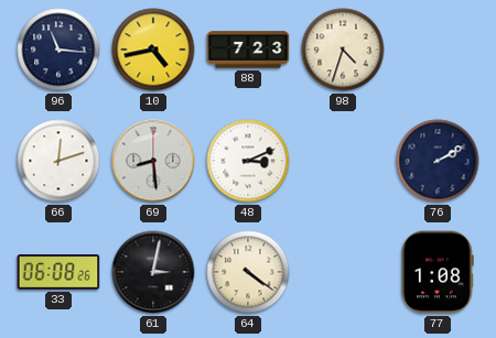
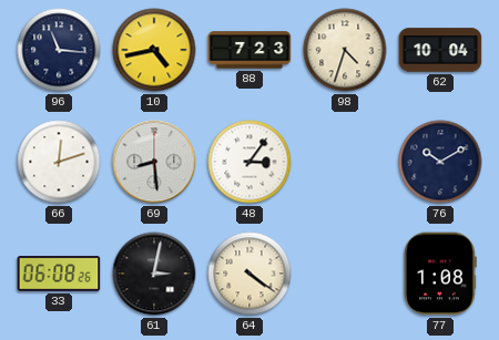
62: none -> 10:04
48: 3:11 -> 3:06
76: 2:10 -> 10:10
